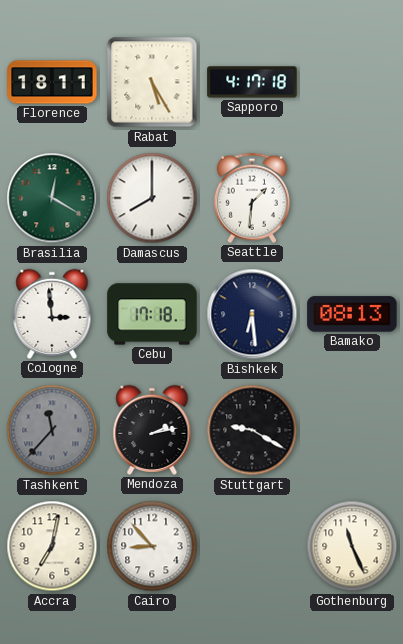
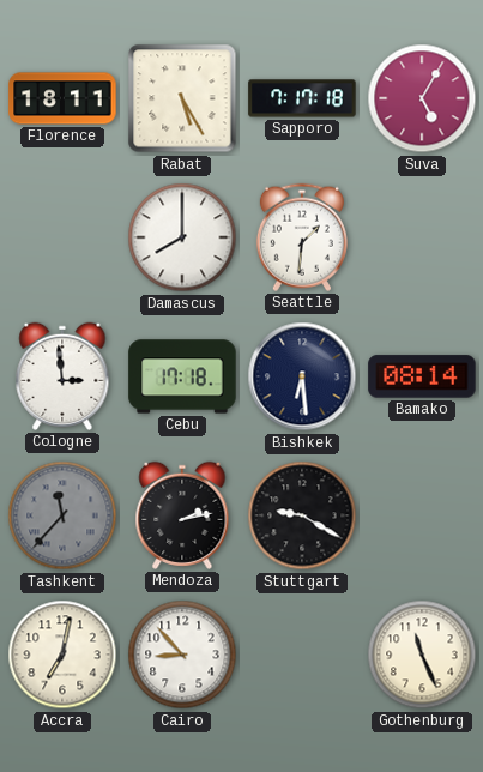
Sapporo: 4:17 -> 7:17
Suva: none -> 5:05
Brasilia: 12:20 -> none
Bamako: 08:13 -> 08:14
